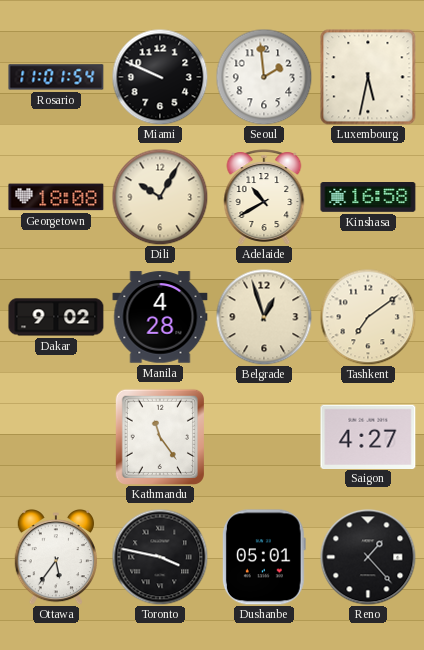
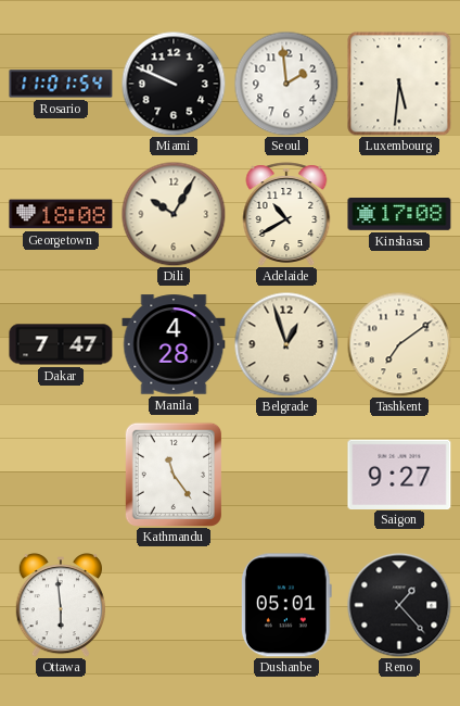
Luxembourg: 5:32 -> 5:31
Kinshasa: 16:58 -> 17:08
Dakar: 9:02 -> 7:47
Saigon: 4:27 -> 9:27
Ottawa: 5:36 -> 5:59
Toronto: 3:47 -> none
